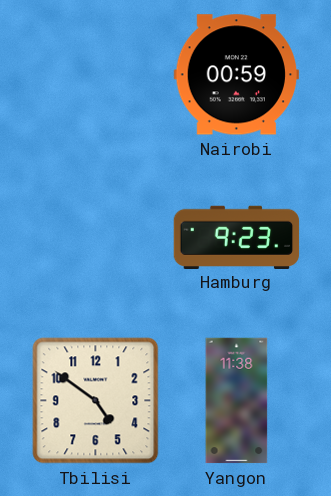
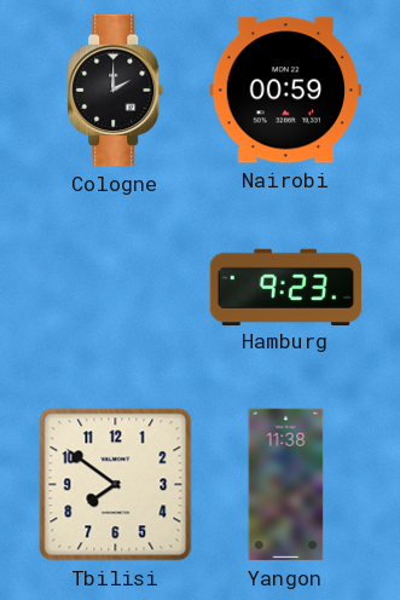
Cologne: none -> 2:00
Tbilisi: 4:51 -> 7:51
